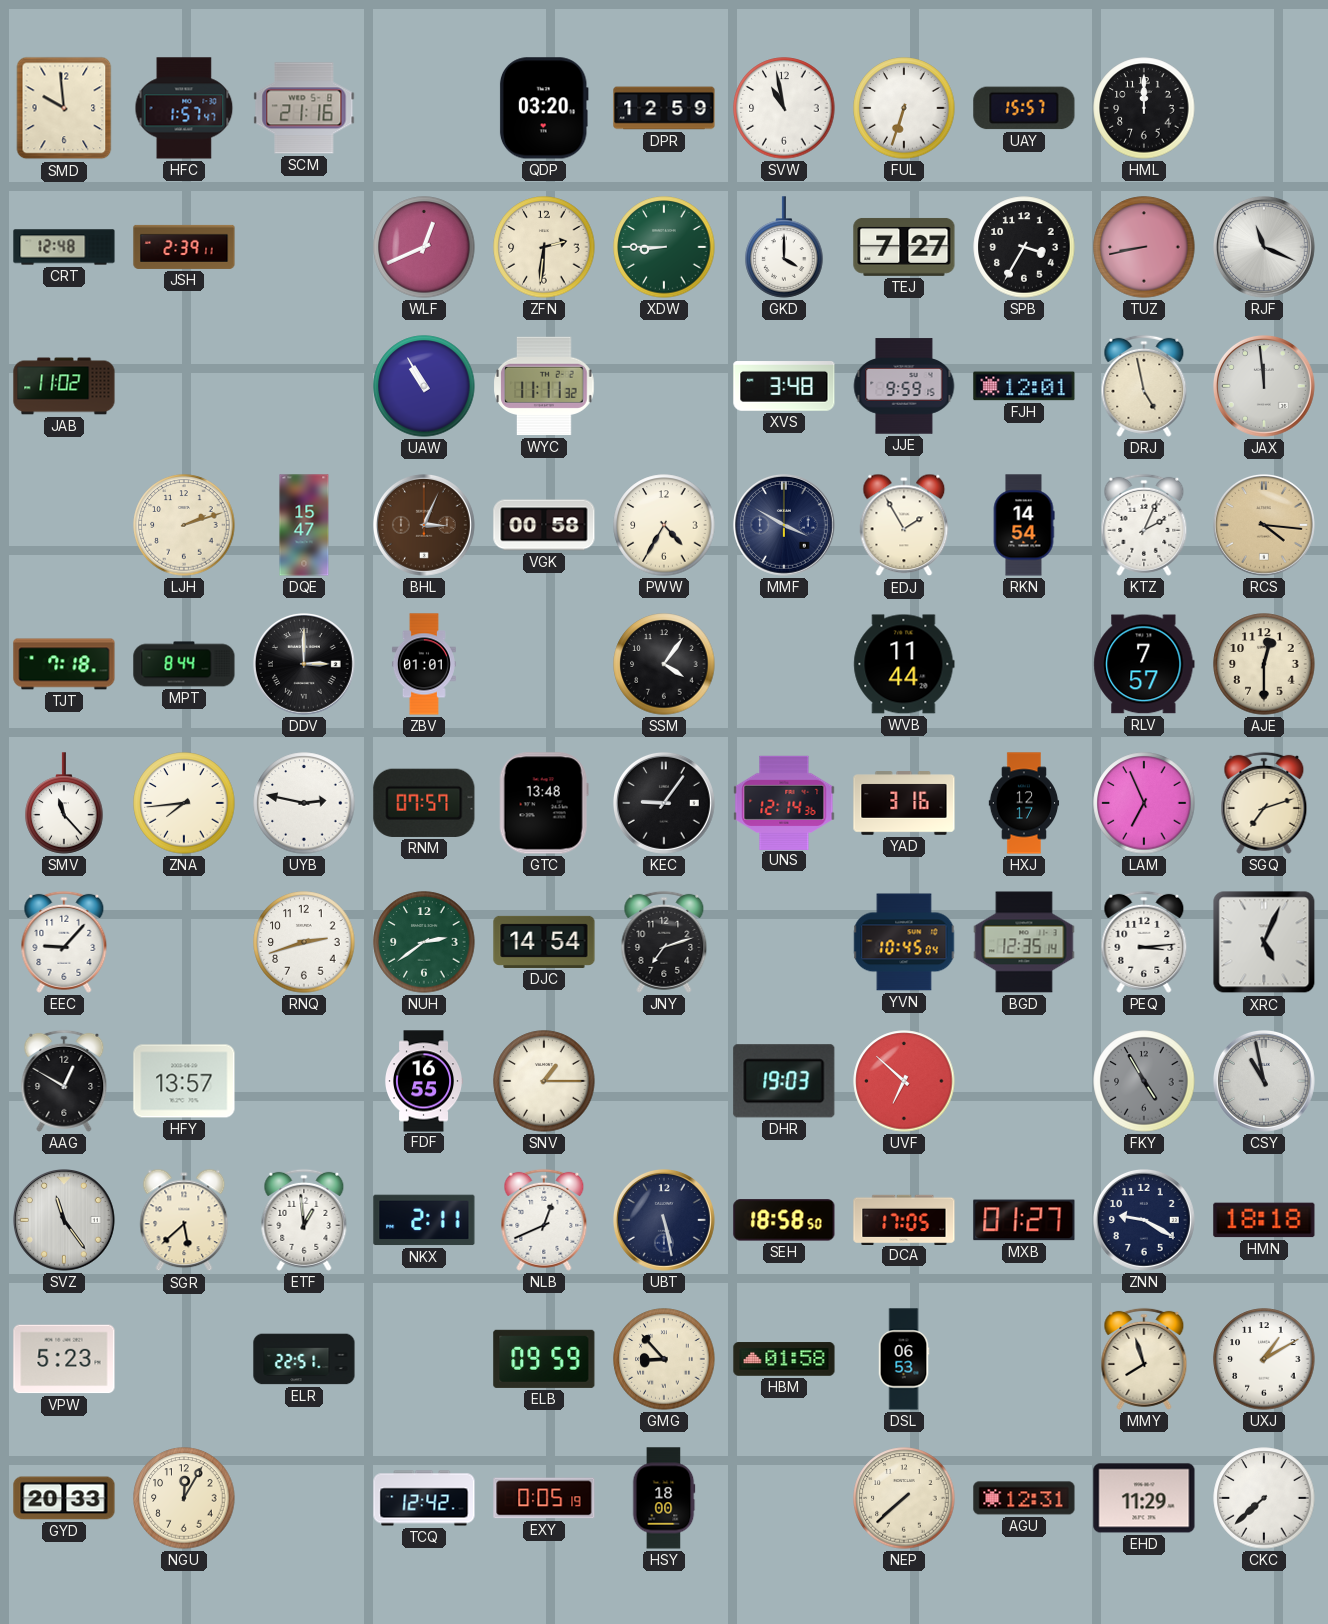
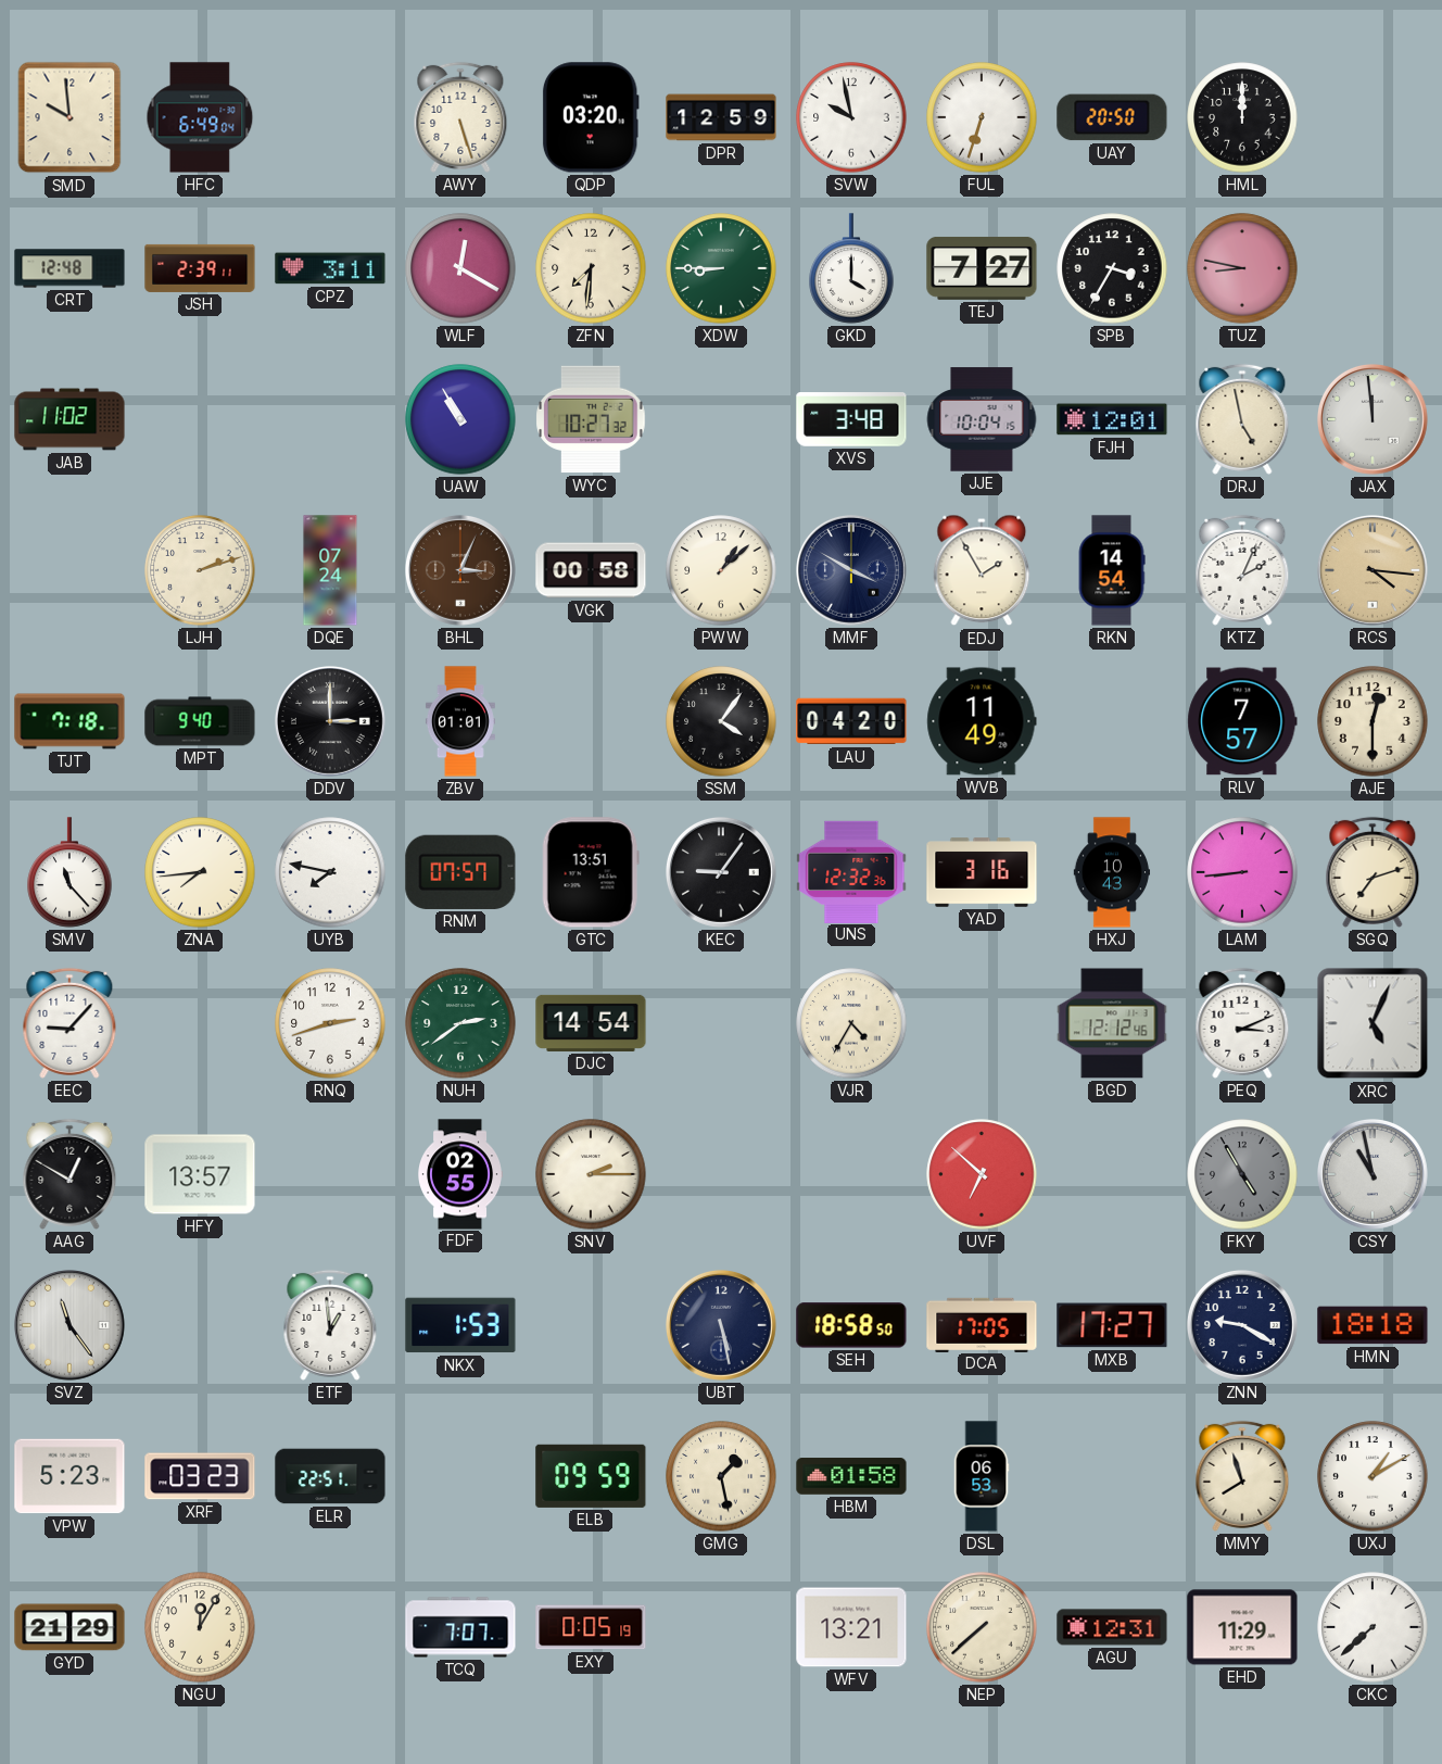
HFC: 1:57 -> 6:49
SCM: 21:16 -> none
AWY: none -> 5:27
SVW: 10:58 -> 9:58
UAY: 15:57 -> 20:50
CPZ: none -> 3:11
WLF: 12:41 -> 12:20
ZFN: 2:31 -> 7:31
TUZ: 8:43 -> 8:47
RJF: 11:19 -> none
WYC: 11:11 -> 10:27
JJE: 9:59 -> 10:04
DQE: 15:47 -> 07:24
PWW: 4:35 -> 1:08
MPT: 8:44 -> 9:40
LAU: none -> 04:20
WVB: 11:44 -> 11:49
UYB: 2:47 -> 7:47
GTC: 13:48 -> 13:51
UNS: 12:14 -> 12:32
HXJ: 12:17 -> 10:43
LAM: 6:56 -> 8:44
JNY: 7:12 -> none
VJR: none -> 4:35
YVN: 10:45 -> none
BGD: 12:35 -> 12:12
PEQ: 3:14 -> 3:11
FDF: 16:55 -> 02:55
SNV: 1:15 -> 2:15
DHR: 19:03 -> none
SGR: 5:38 -> none
NKX: 2:11 -> 1:53
NLB: 12:41 -> none
MXB: 01:27 -> 17:27
XRF: none -> 03:23
GMG: 8:53 -> 1:28
GYD: 20:33 -> 21:29
TCQ: 12:42 -> 7:07
HSY: 18:00 -> none
WFV: none -> 13:21
